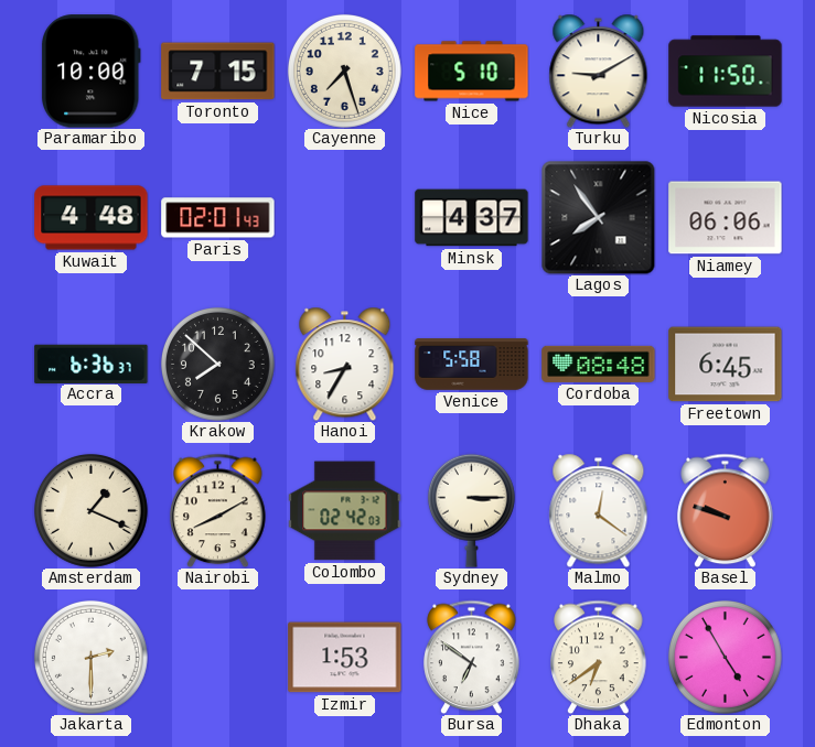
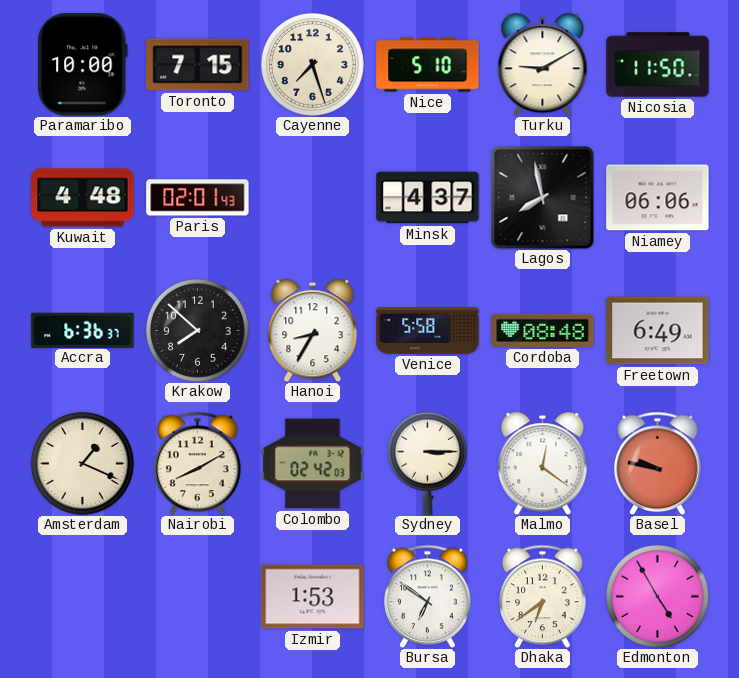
Lagos: 7:54 -> 7:58
Freetown: 6:45 -> 6:49
Basel: 9:48 -> 9:47
Jakarta: 2:30 -> none
